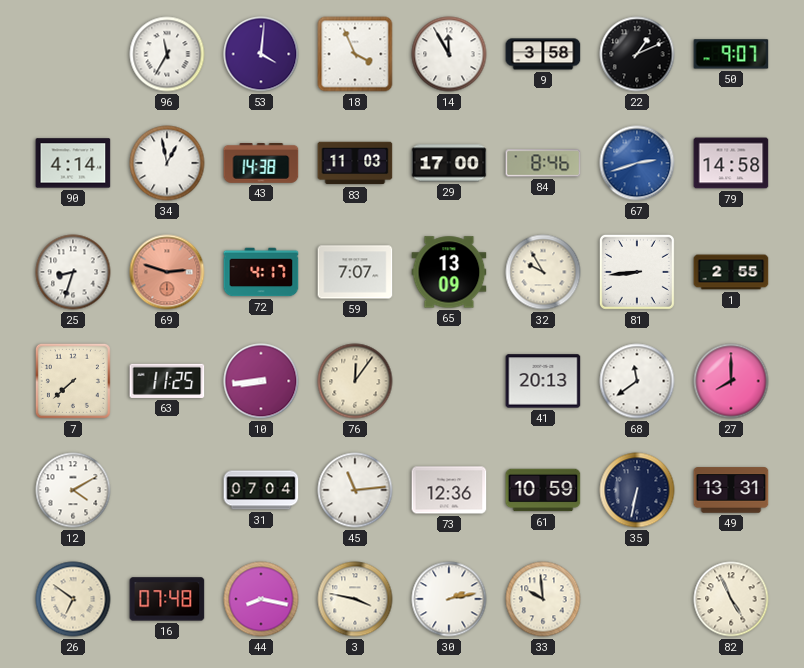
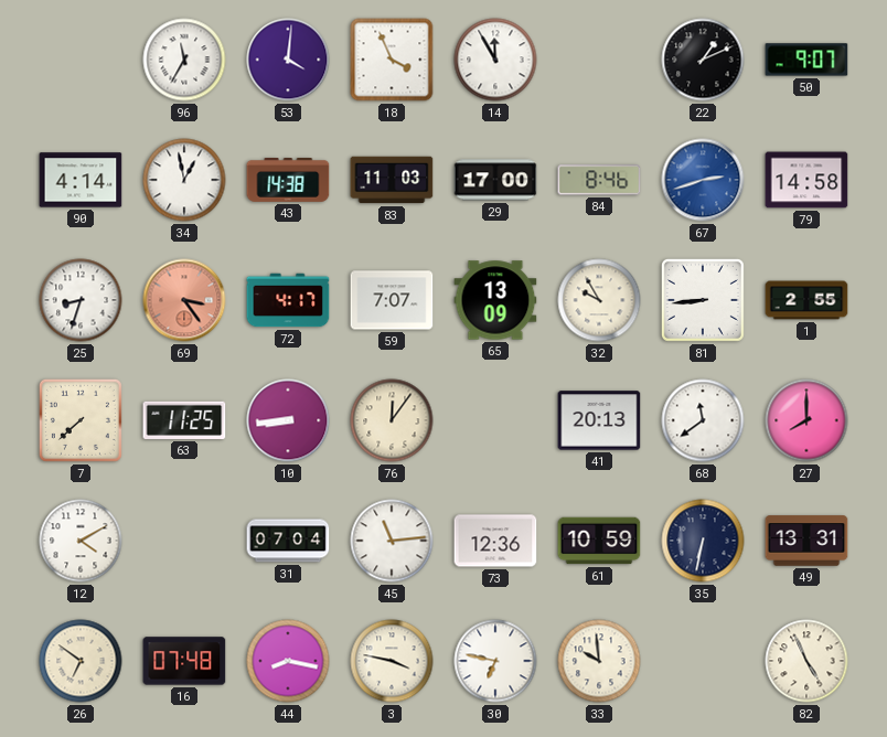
9: 3:58 -> none
69: 2:48 -> 3:24
30: 2:13 -> 6:47
